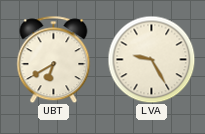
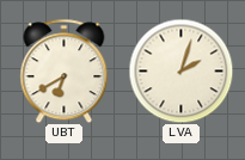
LVA: 9:25 -> 2:03
